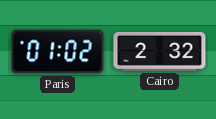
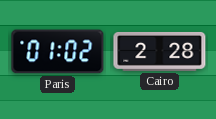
Cairo: 2:32 -> 2:28
